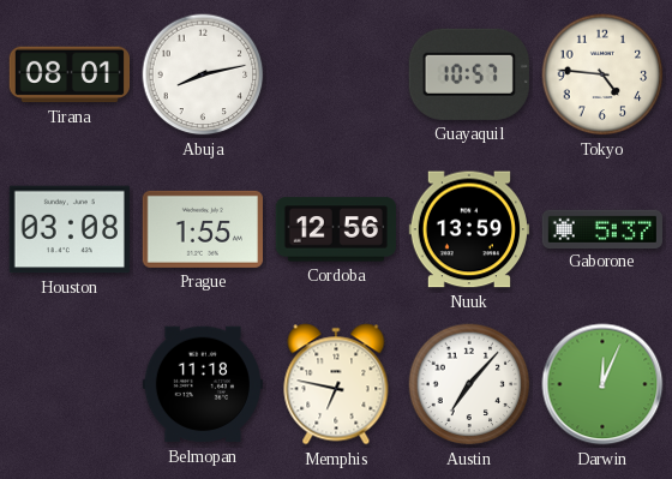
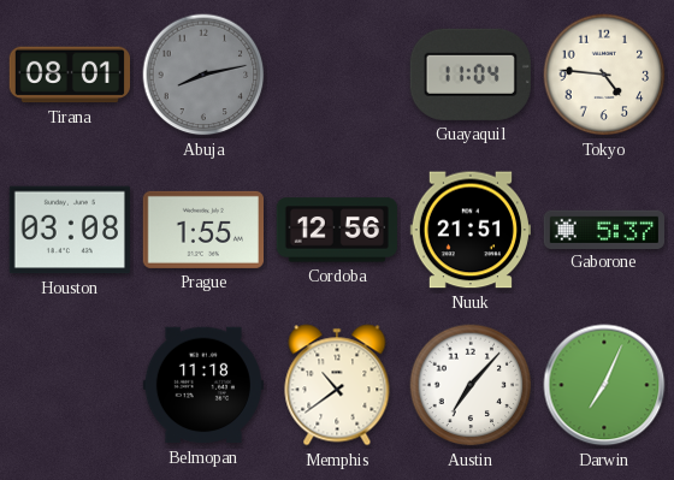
Abuja dial: white -> grey
Guayaquil: 10:57 -> 11:04
Nuuk: 13:59 -> 21:51
Memphis: 6:47 -> 10:39
Darwin: 12:04 -> 7:04
